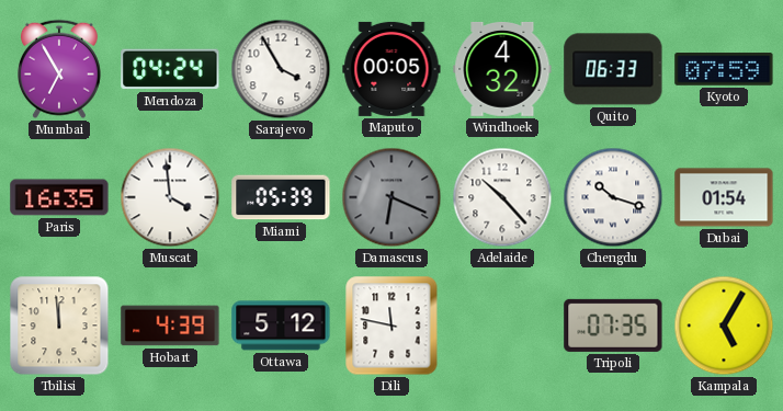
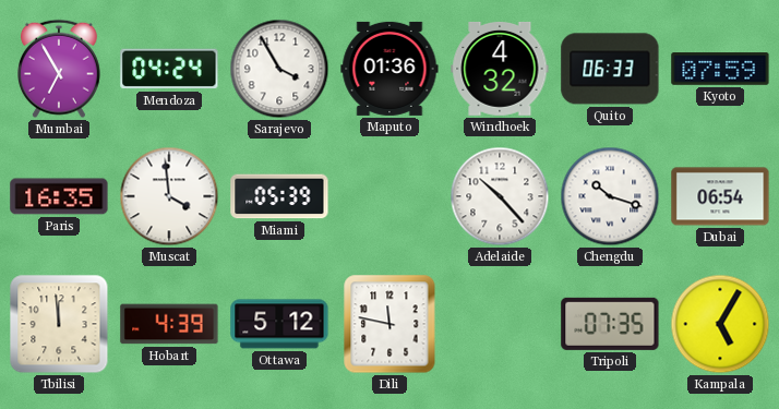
Maputo: 00:05 -> 01:36
Damascus: 6:19 -> none
Dubai: 01:54 -> 06:54
